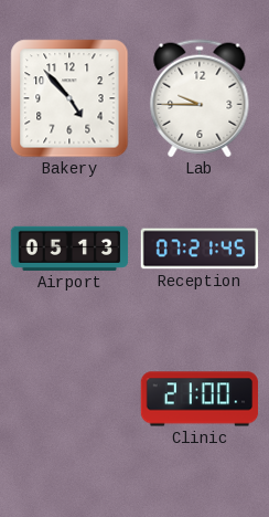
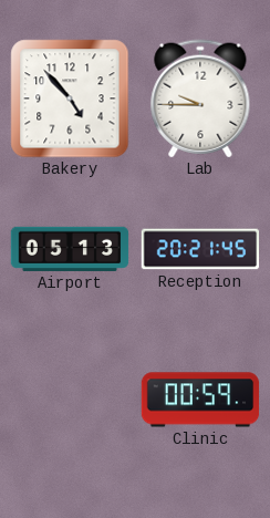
Reception: 07:21 -> 20:21
Clinic: 21:00 -> 00:59
